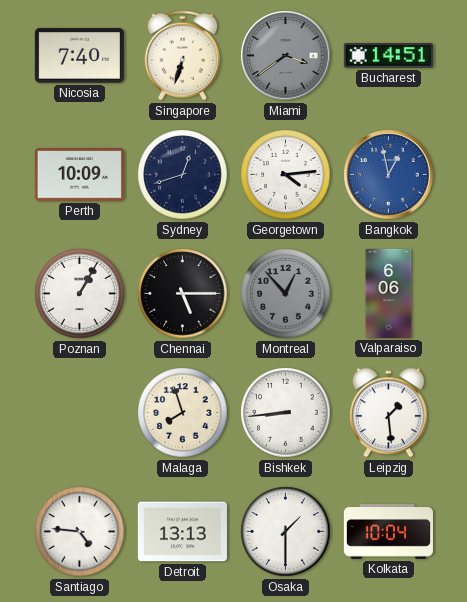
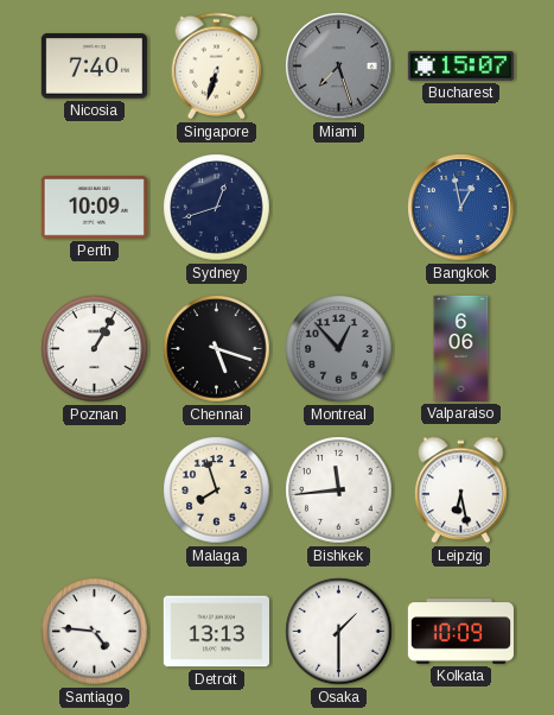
Miami: 3:39 -> 7:27
Bucharest: 14:51 -> 15:07
Georgetown: 4:14 -> none
Chennai: 5:15 -> 5:18
Bishkek: 8:44 -> 11:44
Leipzig: 1:29 -> 6:28
Kolkata: 10:04 -> 10:09
